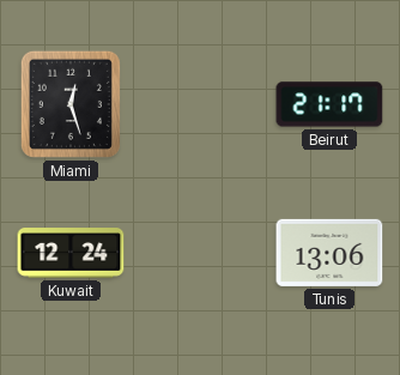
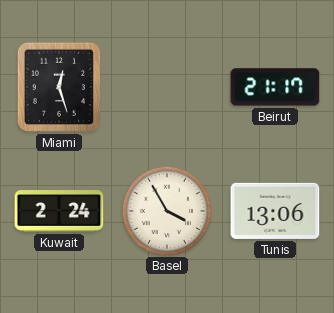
Kuwait: 12:24 -> 2:24
Basel: none -> 3:55
